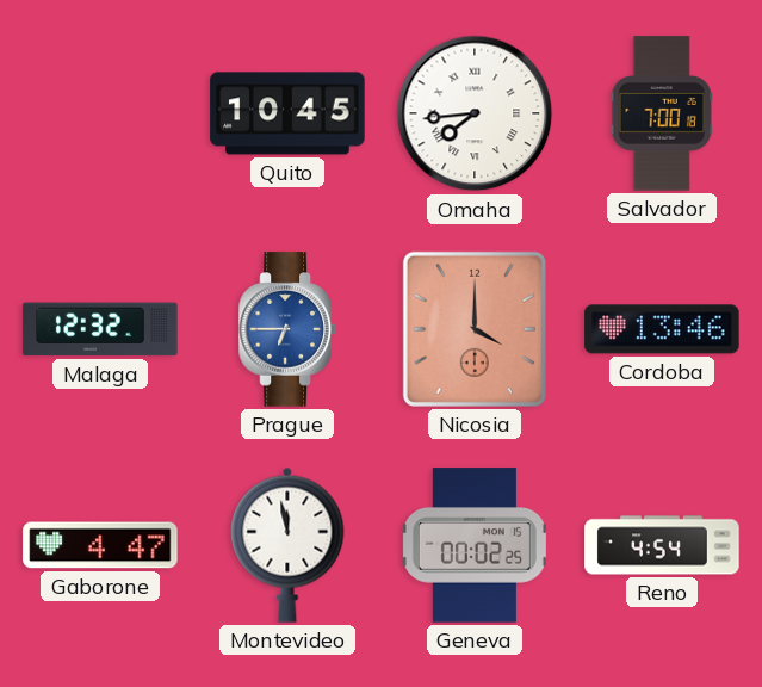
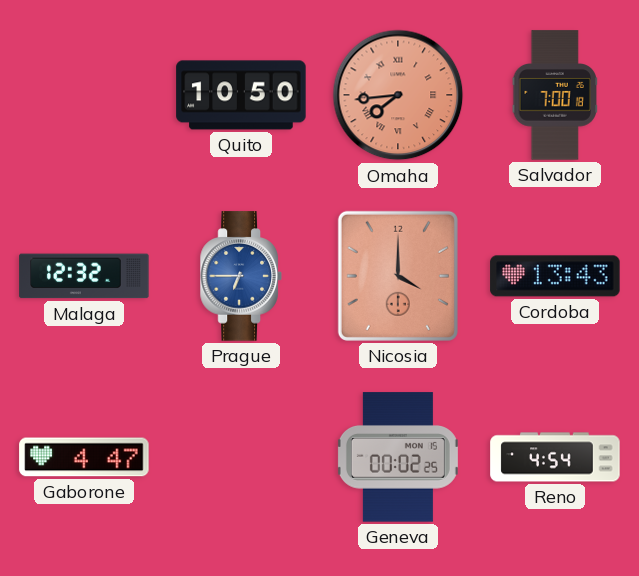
Quito: 10:45 -> 10:50
Omaha dial: white -> salmon
Cordoba: 13:46 -> 13:43
Montevideo: 11:58 -> none
